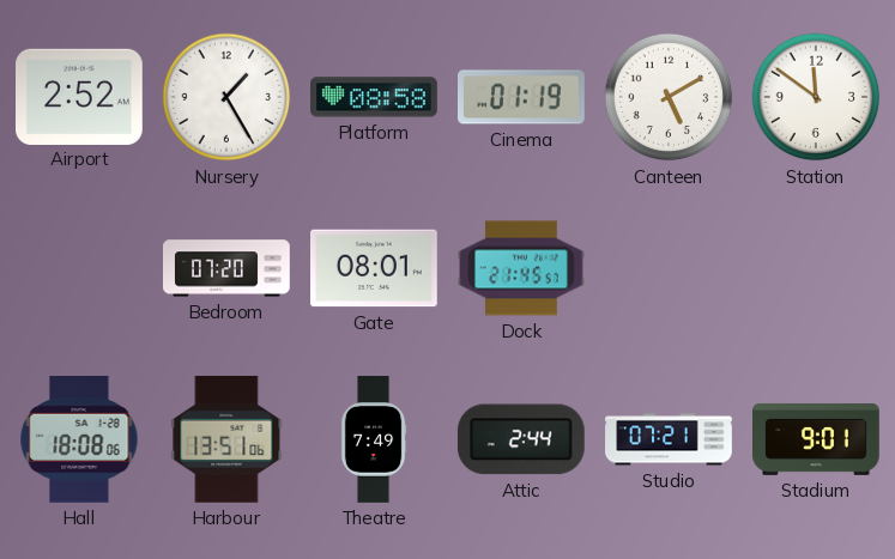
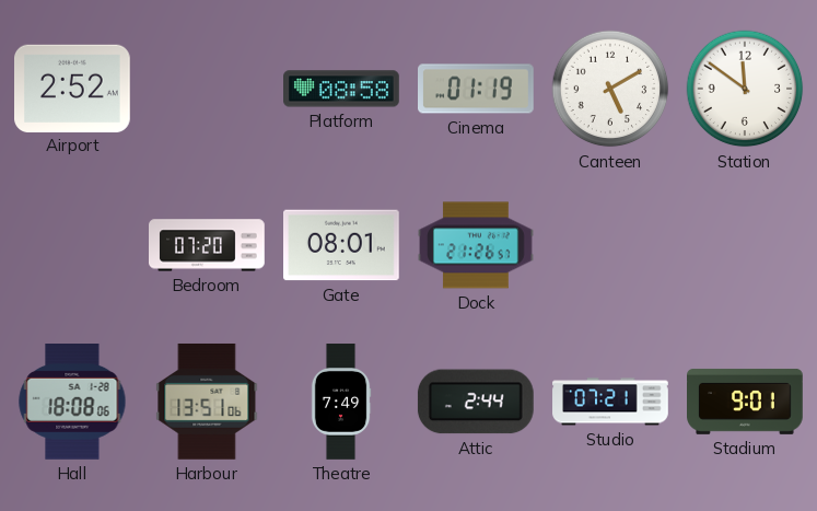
Nursery: 1:25 -> none
Dock: 21:45 -> 21:26
